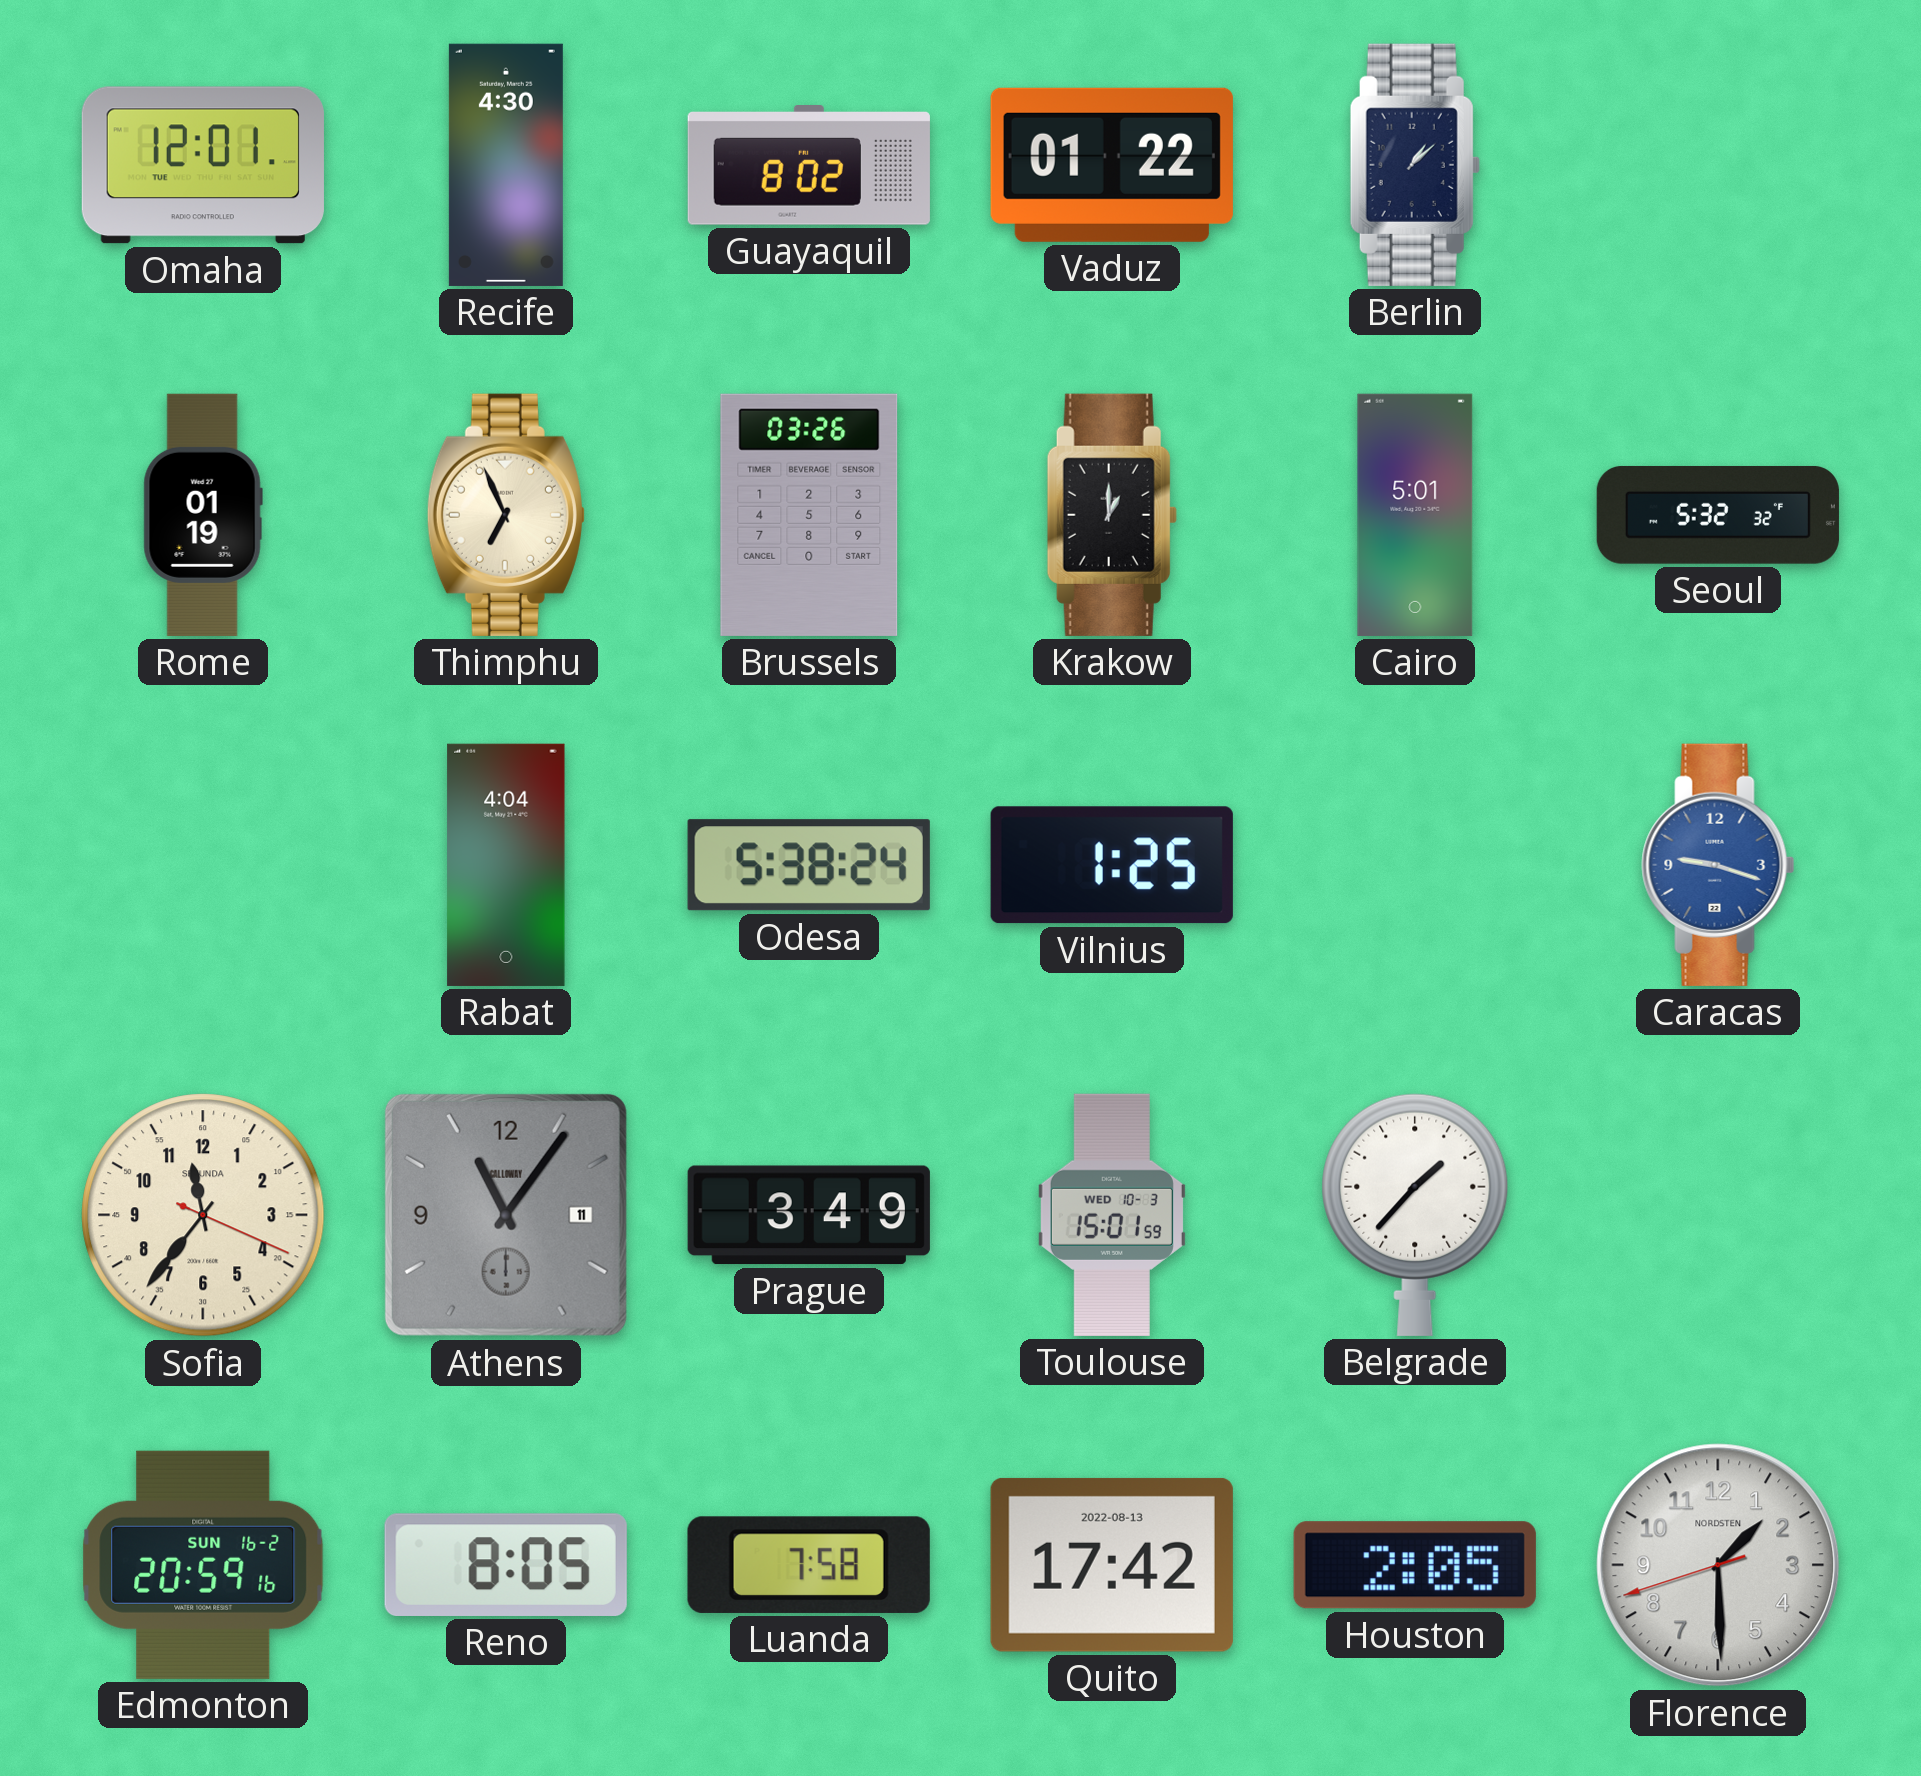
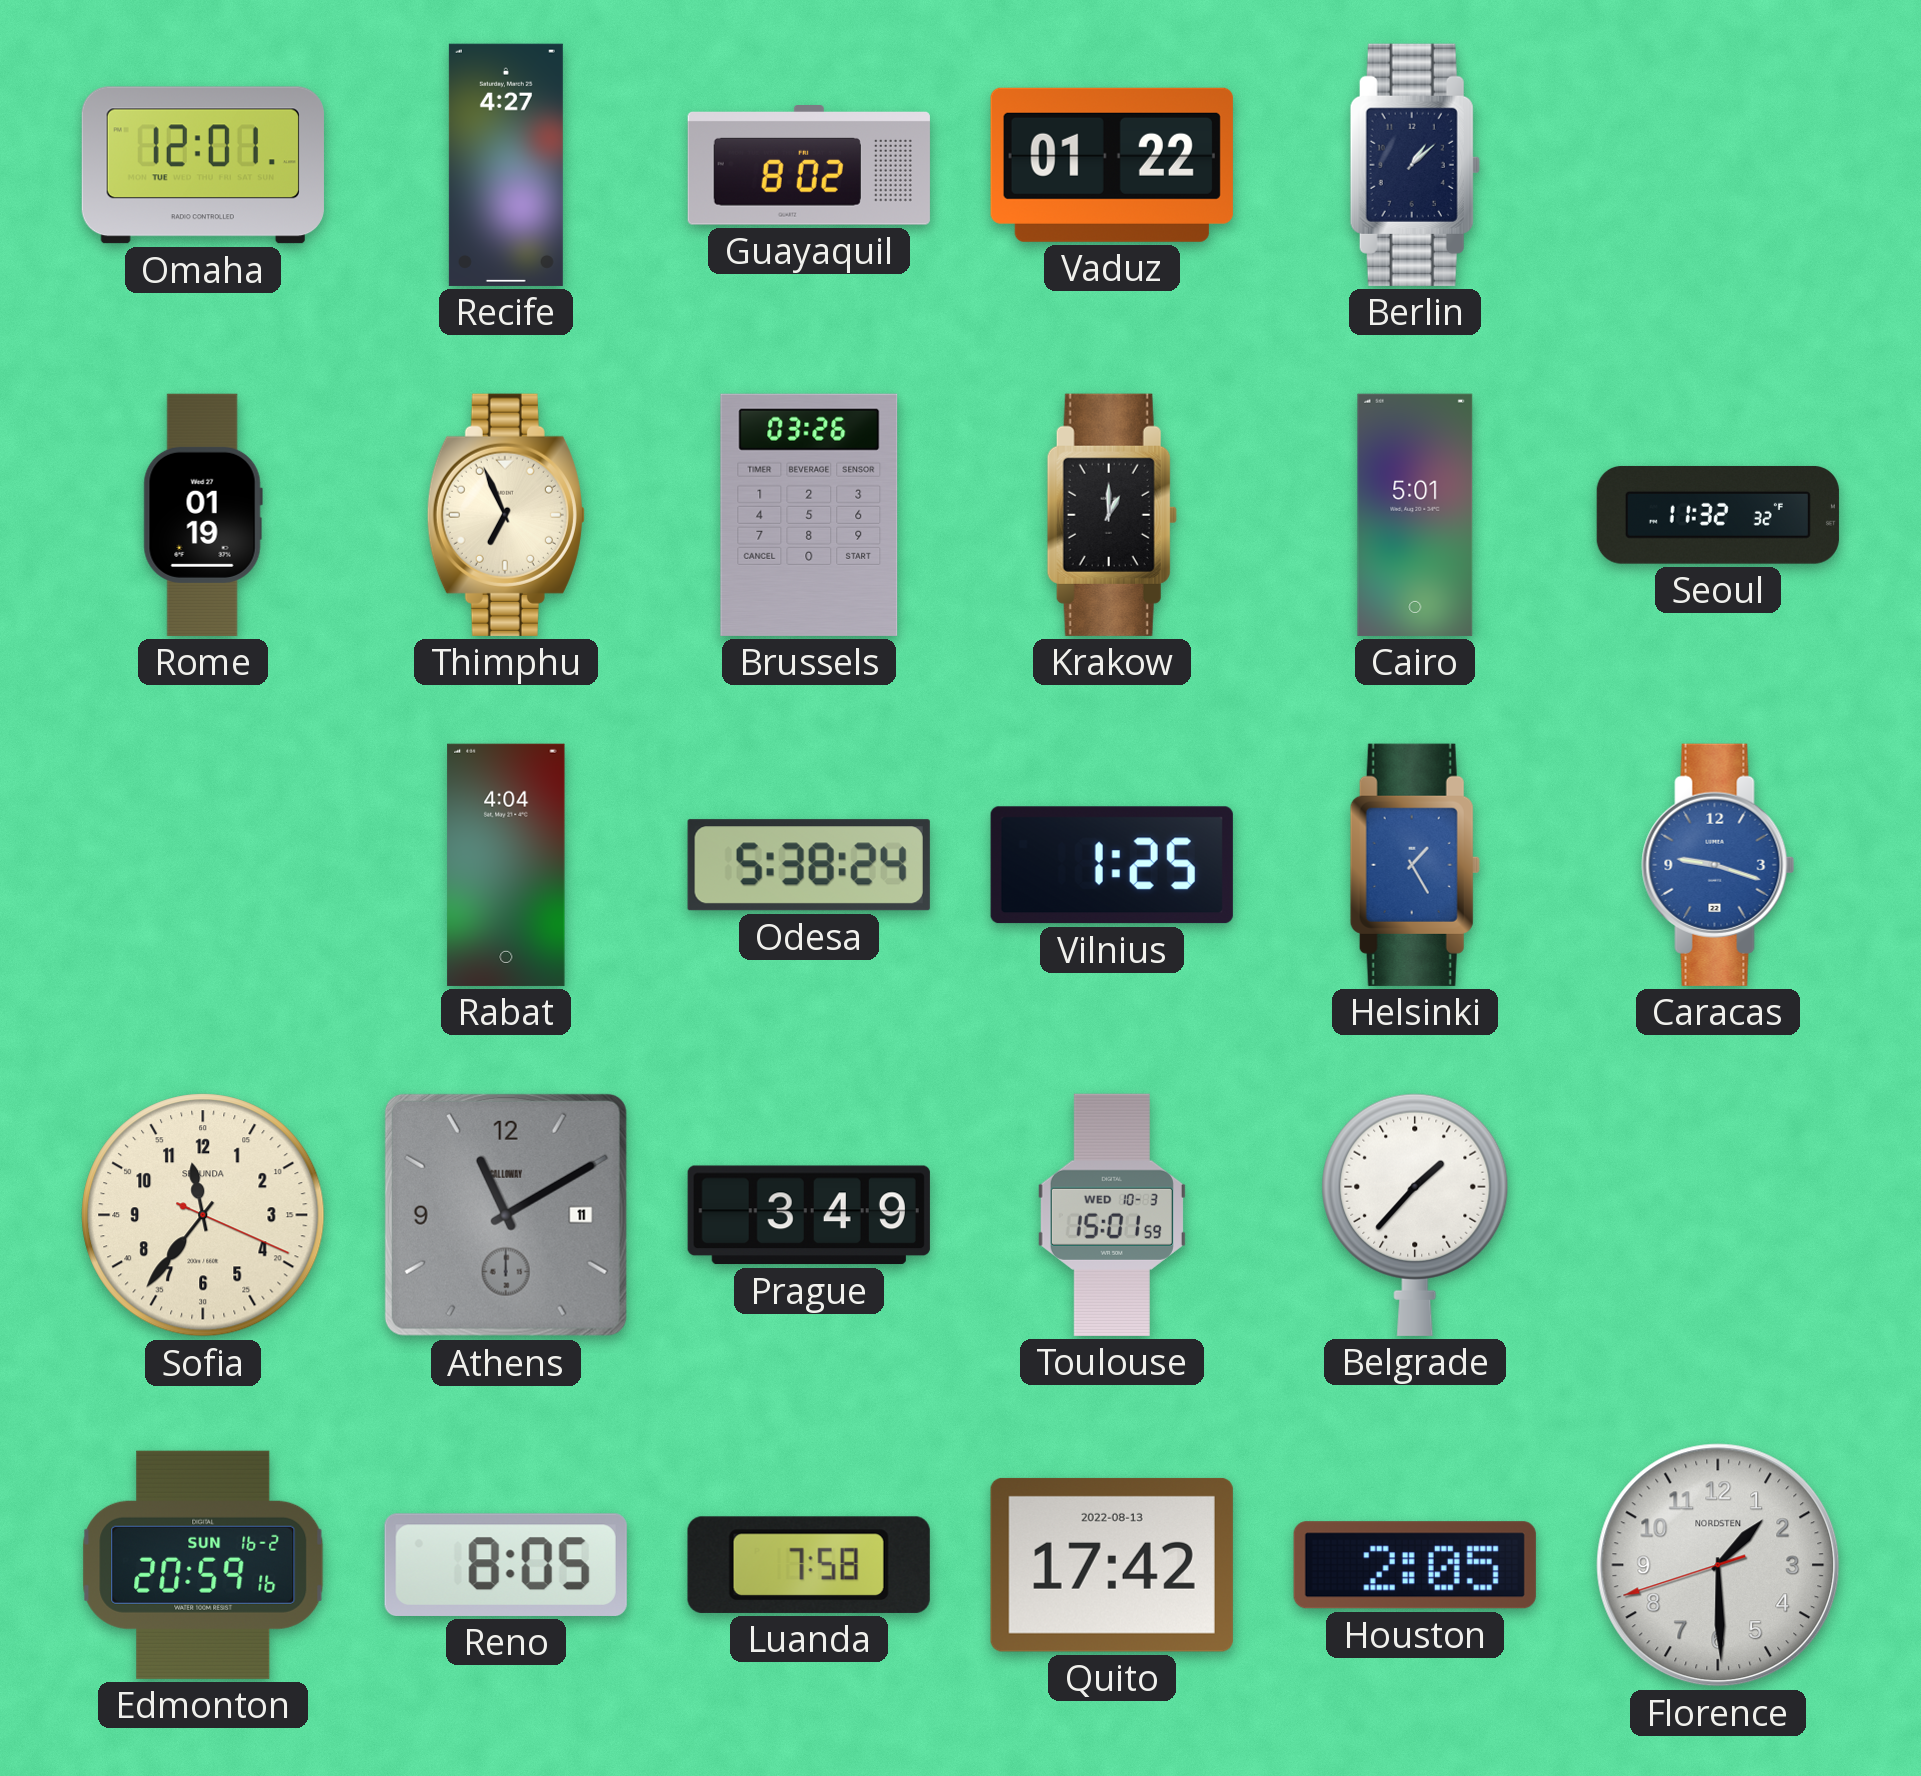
Recife: 4:30 -> 4:27
Seoul: 5:32 -> 11:32
Helsinki: none -> 1:25
Athens: 11:06 -> 11:10
